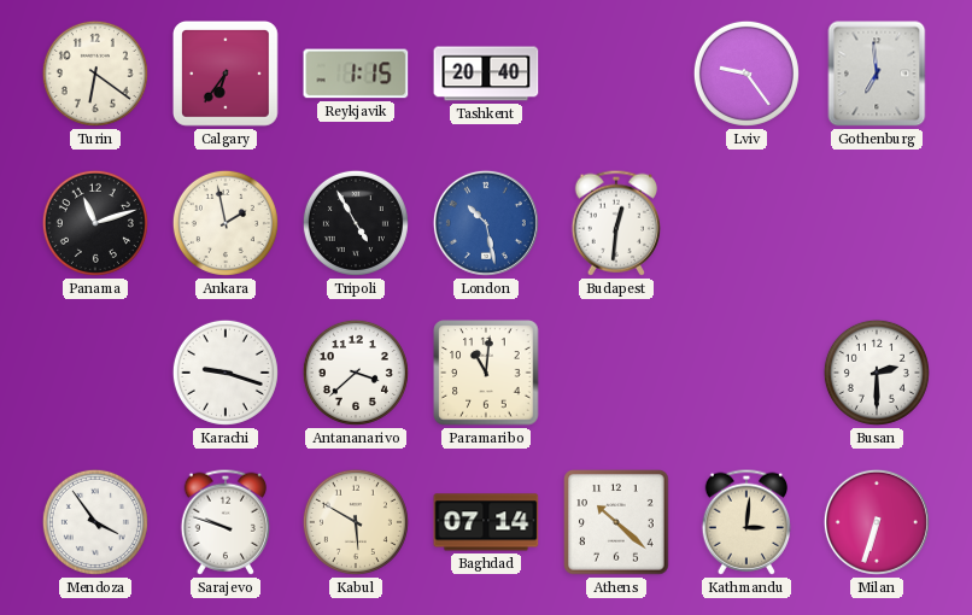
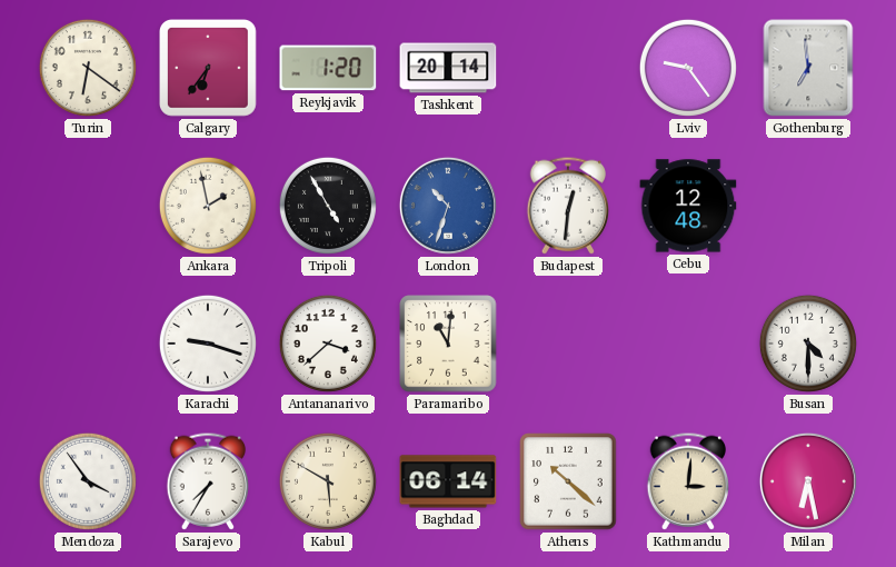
Reykjavik: 1:15 -> 1:20
Tashkent: 20:40 -> 20:14
Panama: 11:12 -> none
London: 10:28 -> 10:33
Cebu: none -> 12:48
Busan: 2:30 -> 4:30
Sarajevo: 9:48 -> 7:35
Baghdad: 07:14 -> 06:14
Milan: 6:33 -> 6:28
